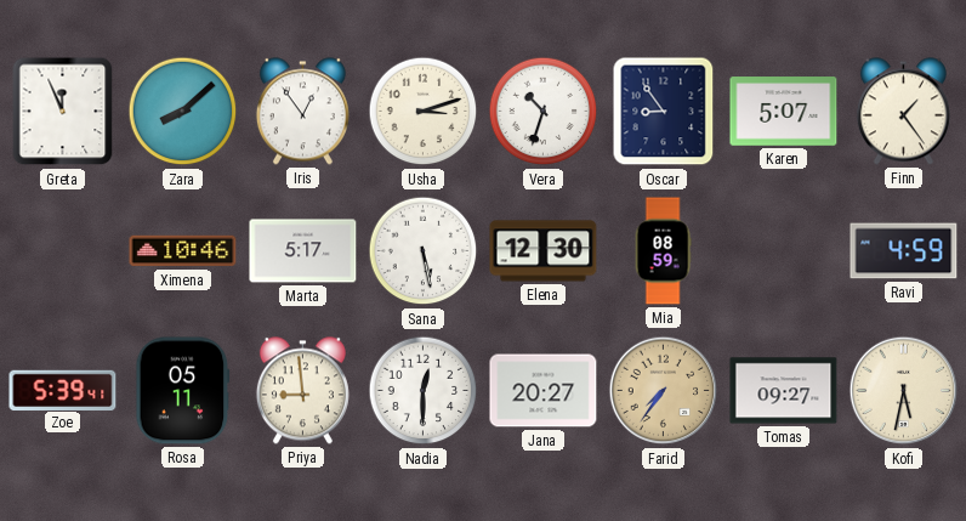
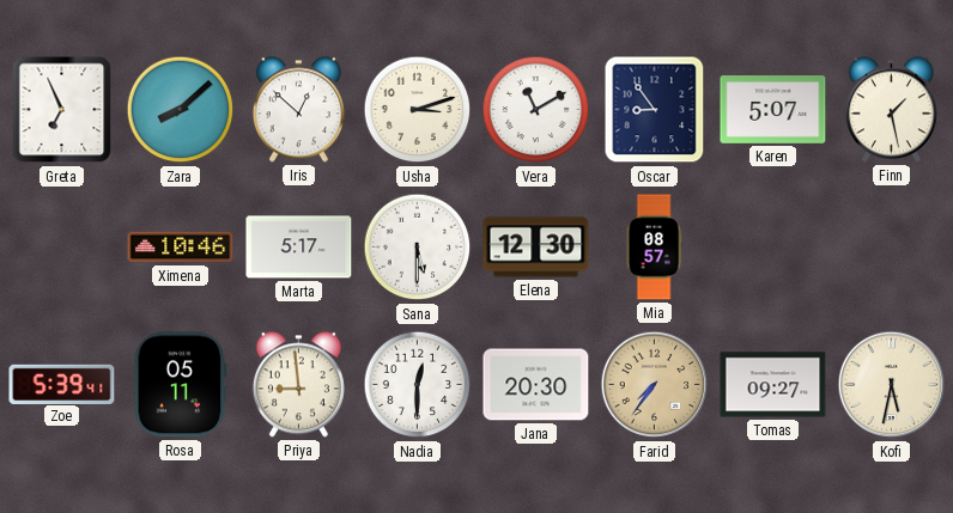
Greta: 11:56 -> 6:56
Iris: 12:54 -> 12:52
Vera: 10:33 -> 11:10
Finn: 1:24 -> 1:28
Sana: 5:28 -> 5:30
Mia: 08:59 -> 08:57
Ravi: 4:59 -> none
Jana: 20:27 -> 20:30
